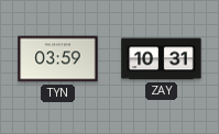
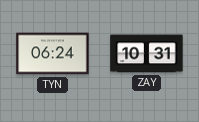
TYN: 03:59 -> 06:24
